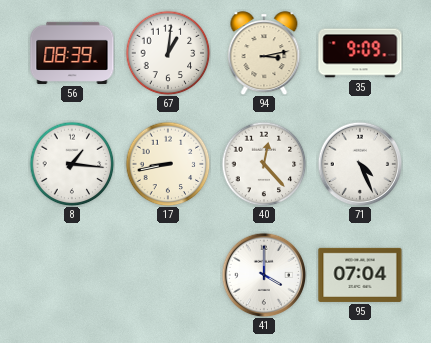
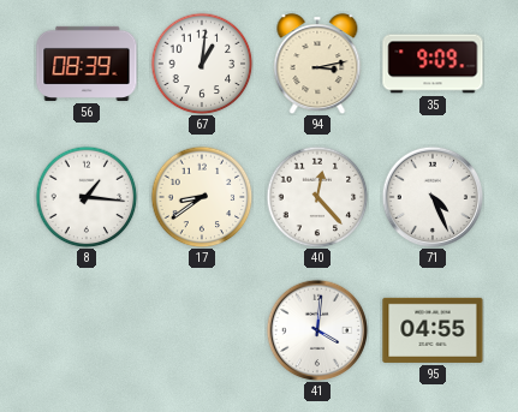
17: 8:43 -> 8:39
41: 4:00 -> 4:01
95: 07:04 -> 04:55
